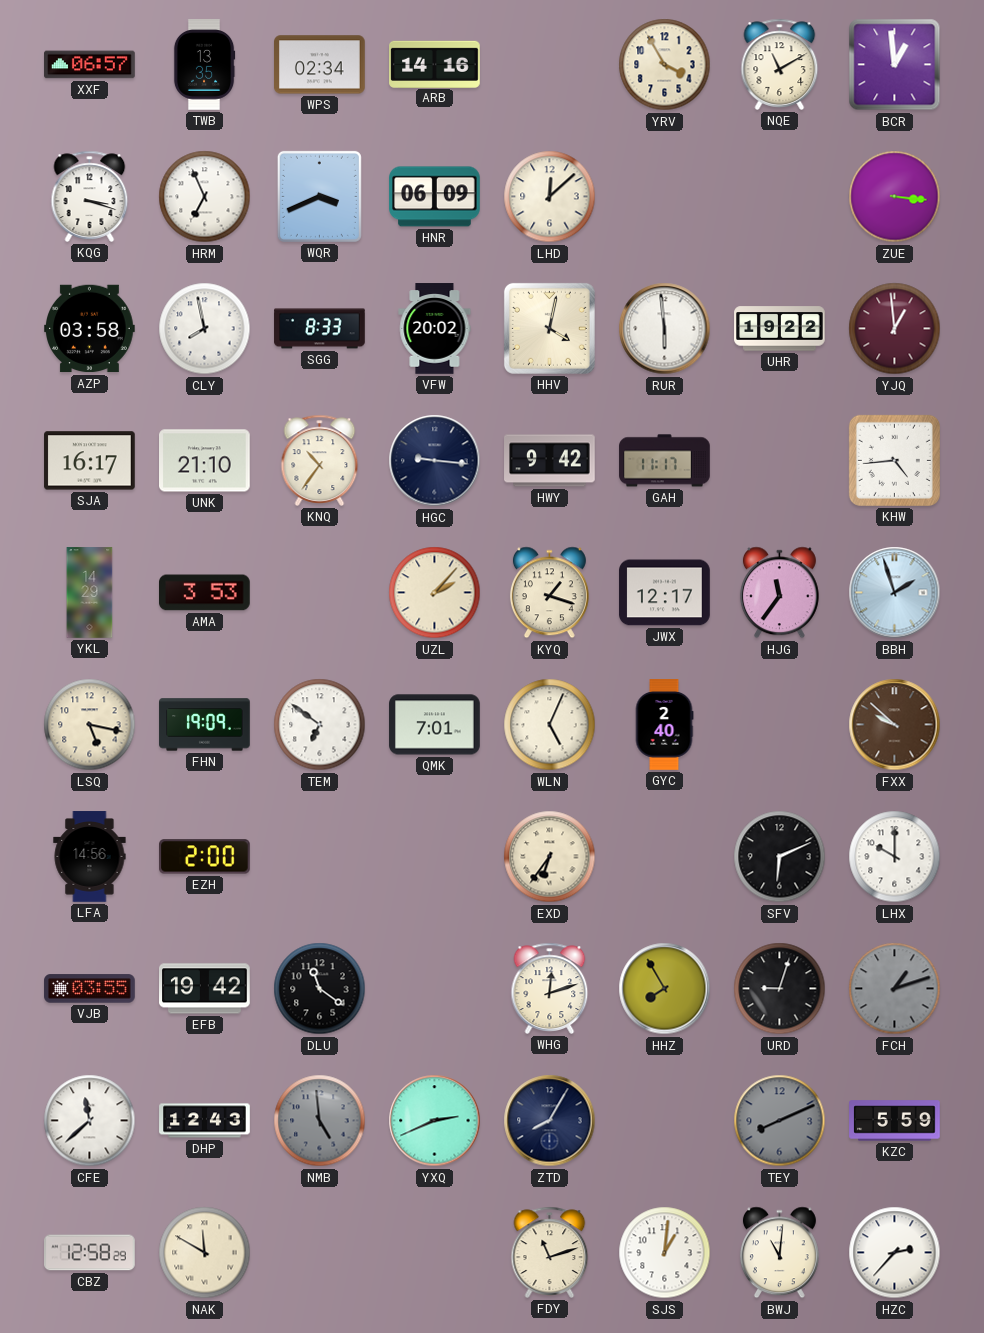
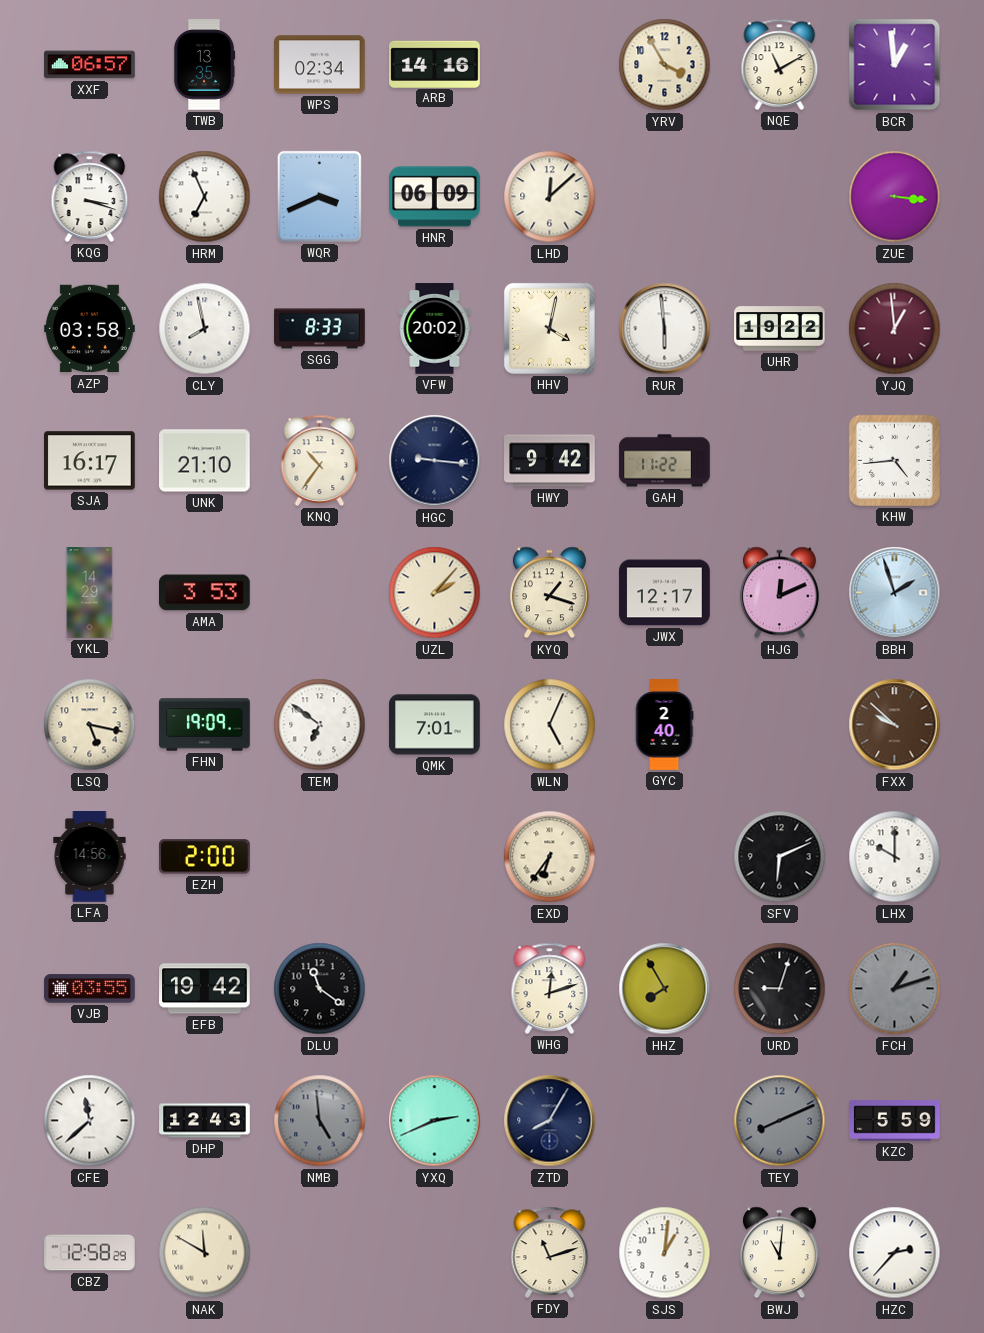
GAH: 11:17 -> 11:22
HJG: 11:36 -> 12:11
